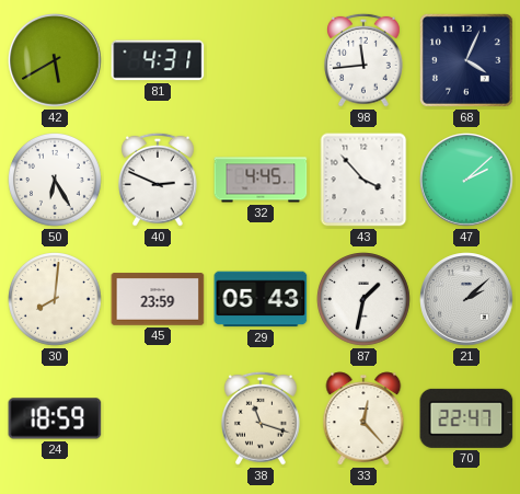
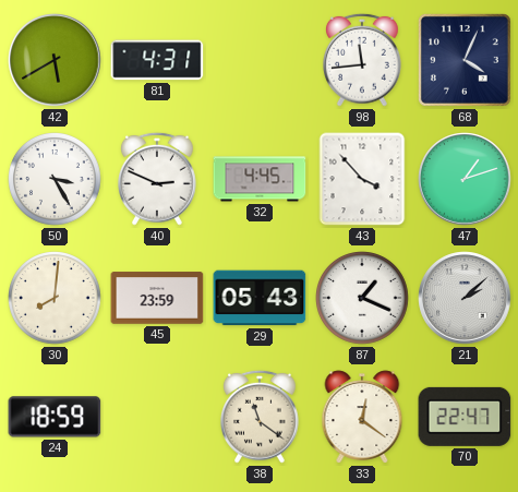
50: 6:25 -> 3:25
47: 2:08 -> 1:12
87: 1:32 -> 1:19
38: 11:18 -> 11:21
33: 12:23 -> 12:21
